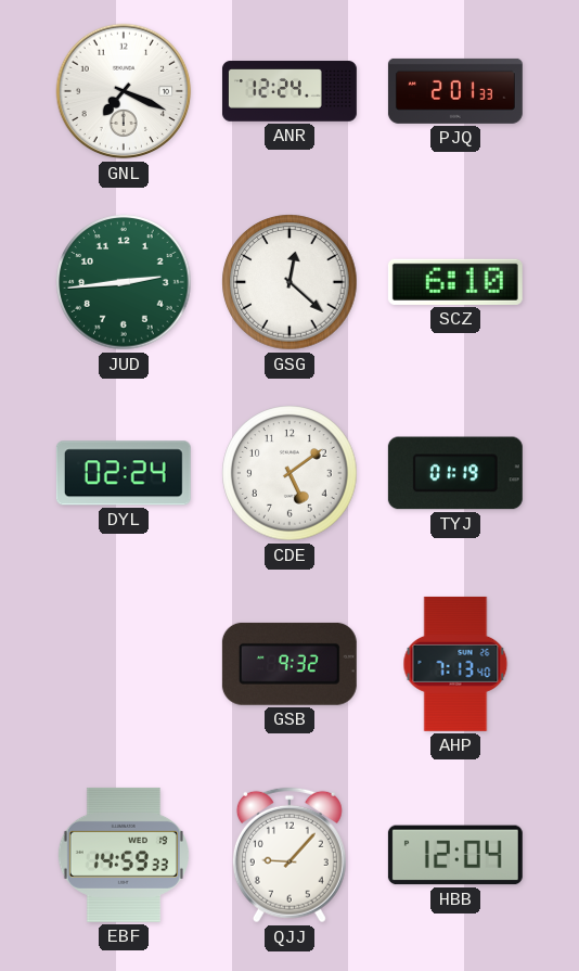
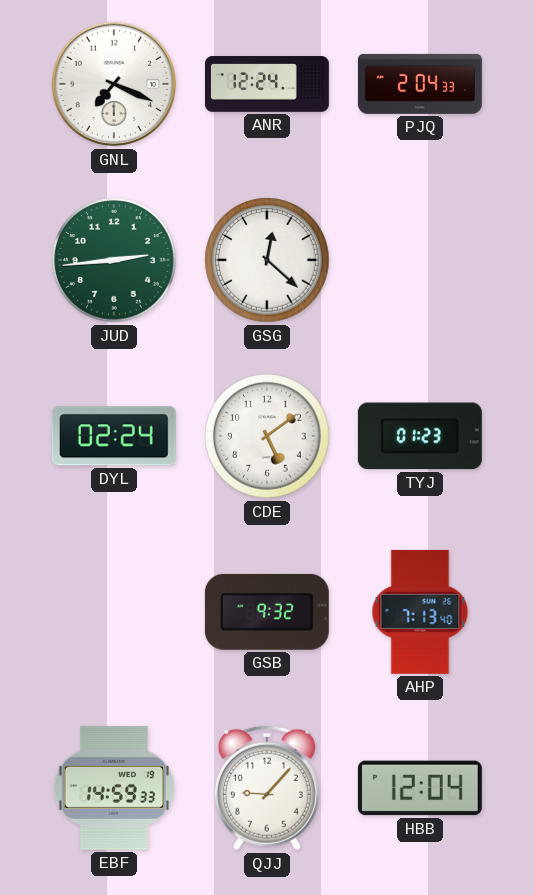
PJQ: 2:01 -> 2:04
SCZ: 6:10 -> none
TYJ: 01:19 -> 01:23
